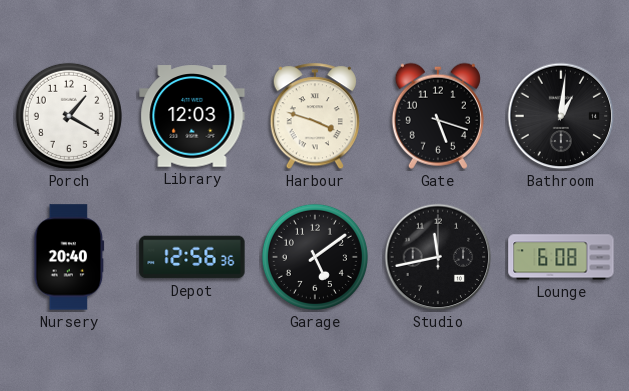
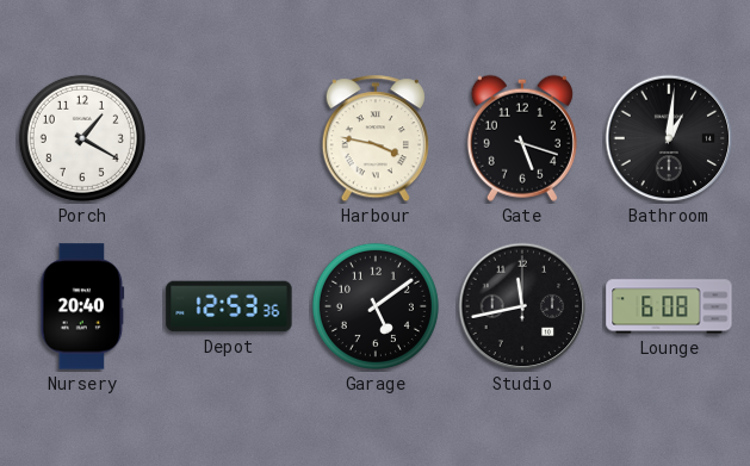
Library: 12:03 -> none
Harbour: 3:48 -> 3:47
Depot: 12:56 -> 12:53
